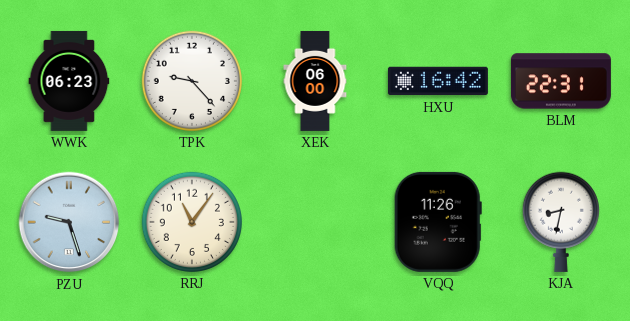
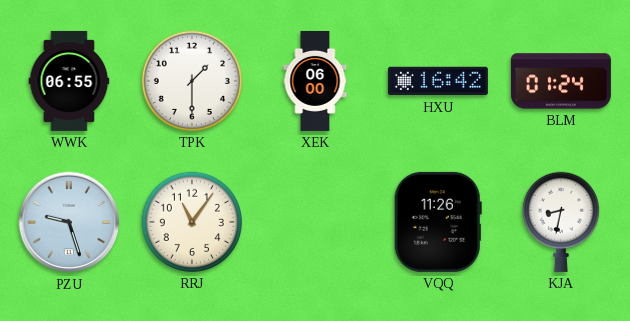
WWK: 06:23 -> 06:55
TPK: 9:23 -> 1:30
BLM: 22:31 -> 01:24
